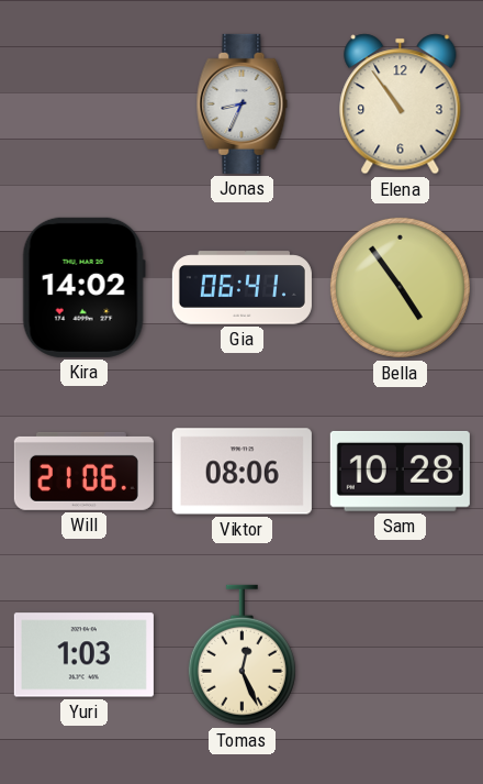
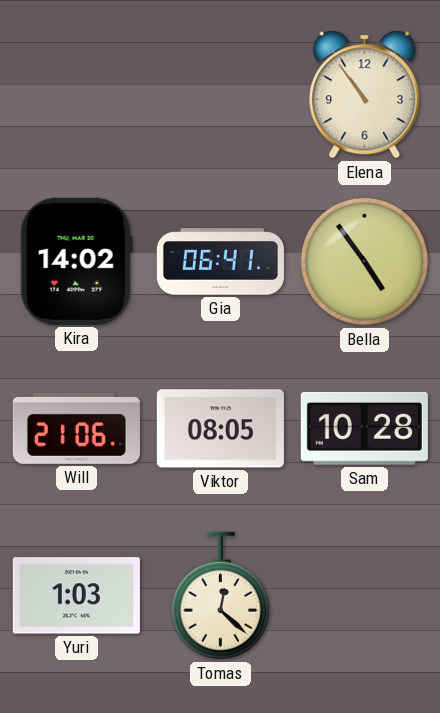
Jonas: 8:34 -> none
Viktor: 08:06 -> 08:05
Tomas: 12:26 -> 12:22
